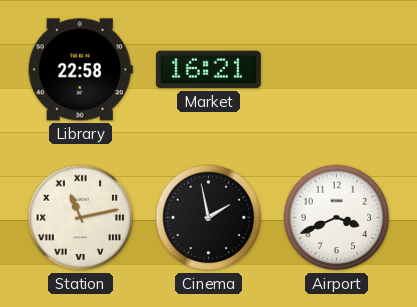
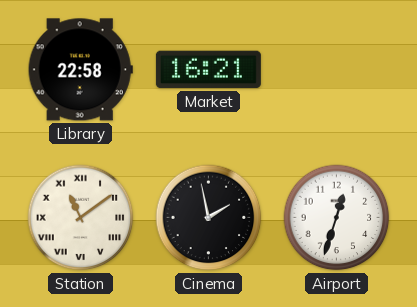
Station: 11:13 -> 11:09
Airport: 3:41 -> 12:33
